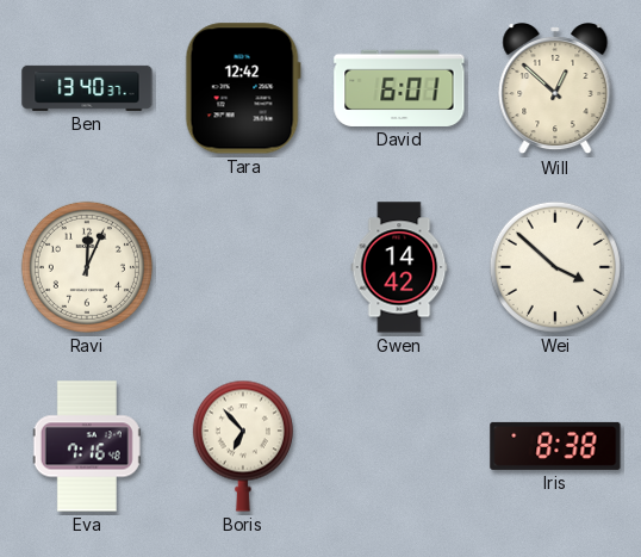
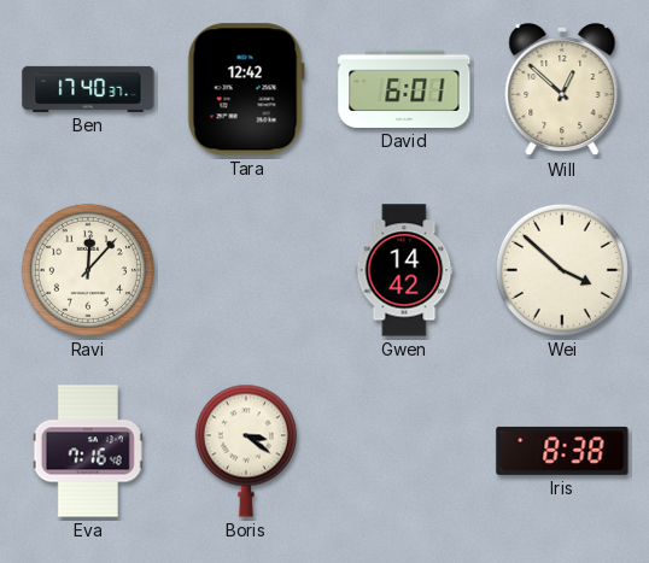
Ben: 13:40 -> 17:40
Ravi: 12:04 -> 12:07
Boris: 6:53 -> 3:21
